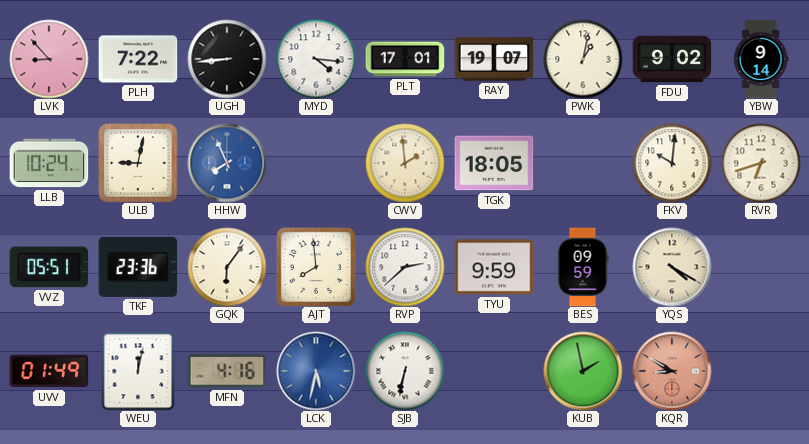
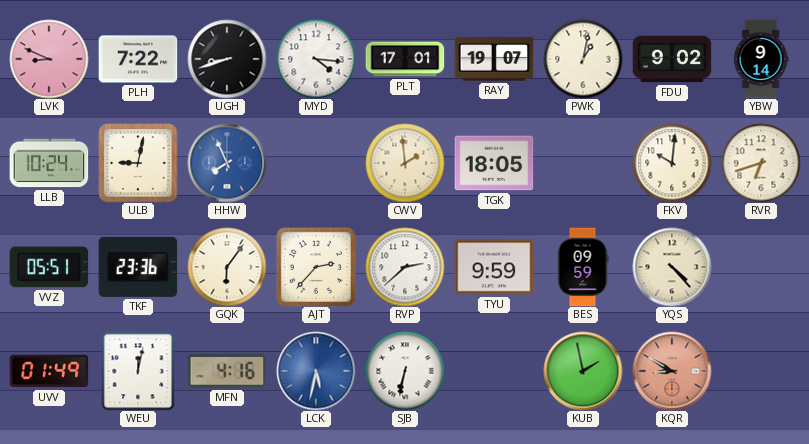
LVK: 8:53 -> 8:49
UGH: 8:44 -> 8:42
AJT: 7:59 -> 2:37
YQS: 4:20 -> 4:23
